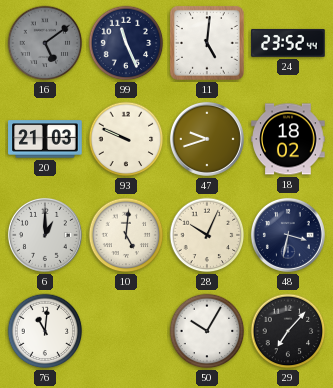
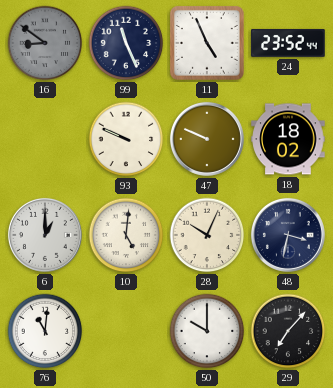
16: 5:09 -> 8:51
11: 5:01 -> 4:56
20: 21:03 -> none
47: 9:42 -> 9:49
50: 10:05 -> 10:00
